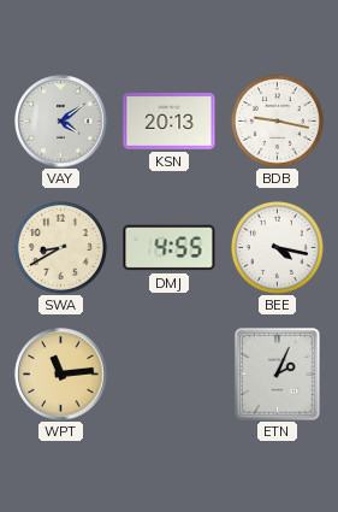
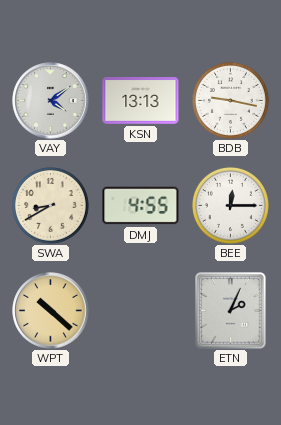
KSN: 20:13 -> 13:13
BEE: 4:17 -> 12:15
WPT: 11:14 -> 10:22
